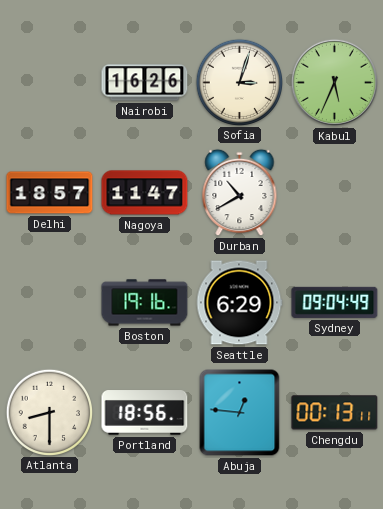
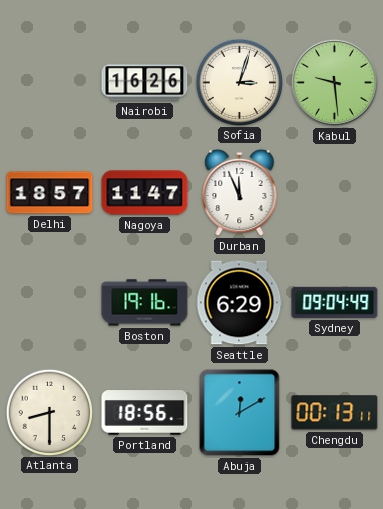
Kabul: 5:34 -> 9:29
Durban: 10:40 -> 11:56
Abuja: 12:46 -> 12:10
